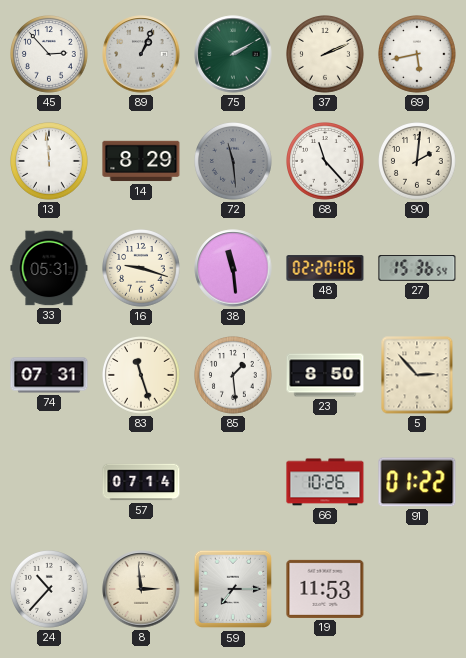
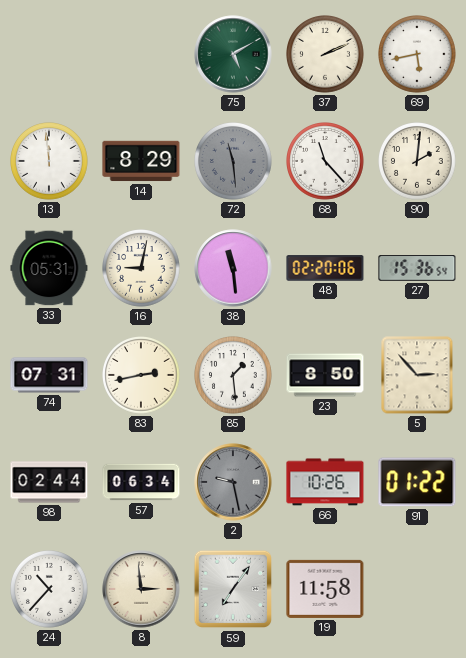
45: 2:53 -> none
89: 1:04 -> none
75: 2:10 -> 5:10
16: 9:18 -> 9:02
83: 11:27 -> 2:43
98: none -> 02:44
57: 07:14 -> 06:34
2: none -> 9:28
59: 7:15 -> 7:06
19: 11:53 -> 11:58
